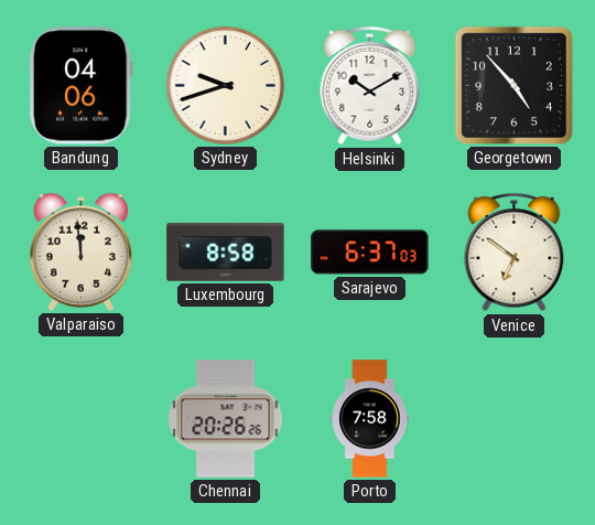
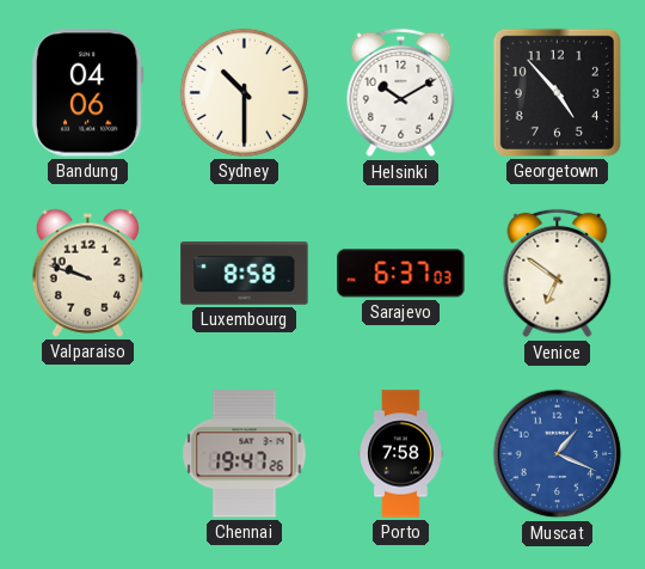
Sydney: 9:42 -> 10:30
Valparaiso: 11:59 -> 9:48
Chennai: 20:26 -> 19:47
Muscat: none -> 1:19
